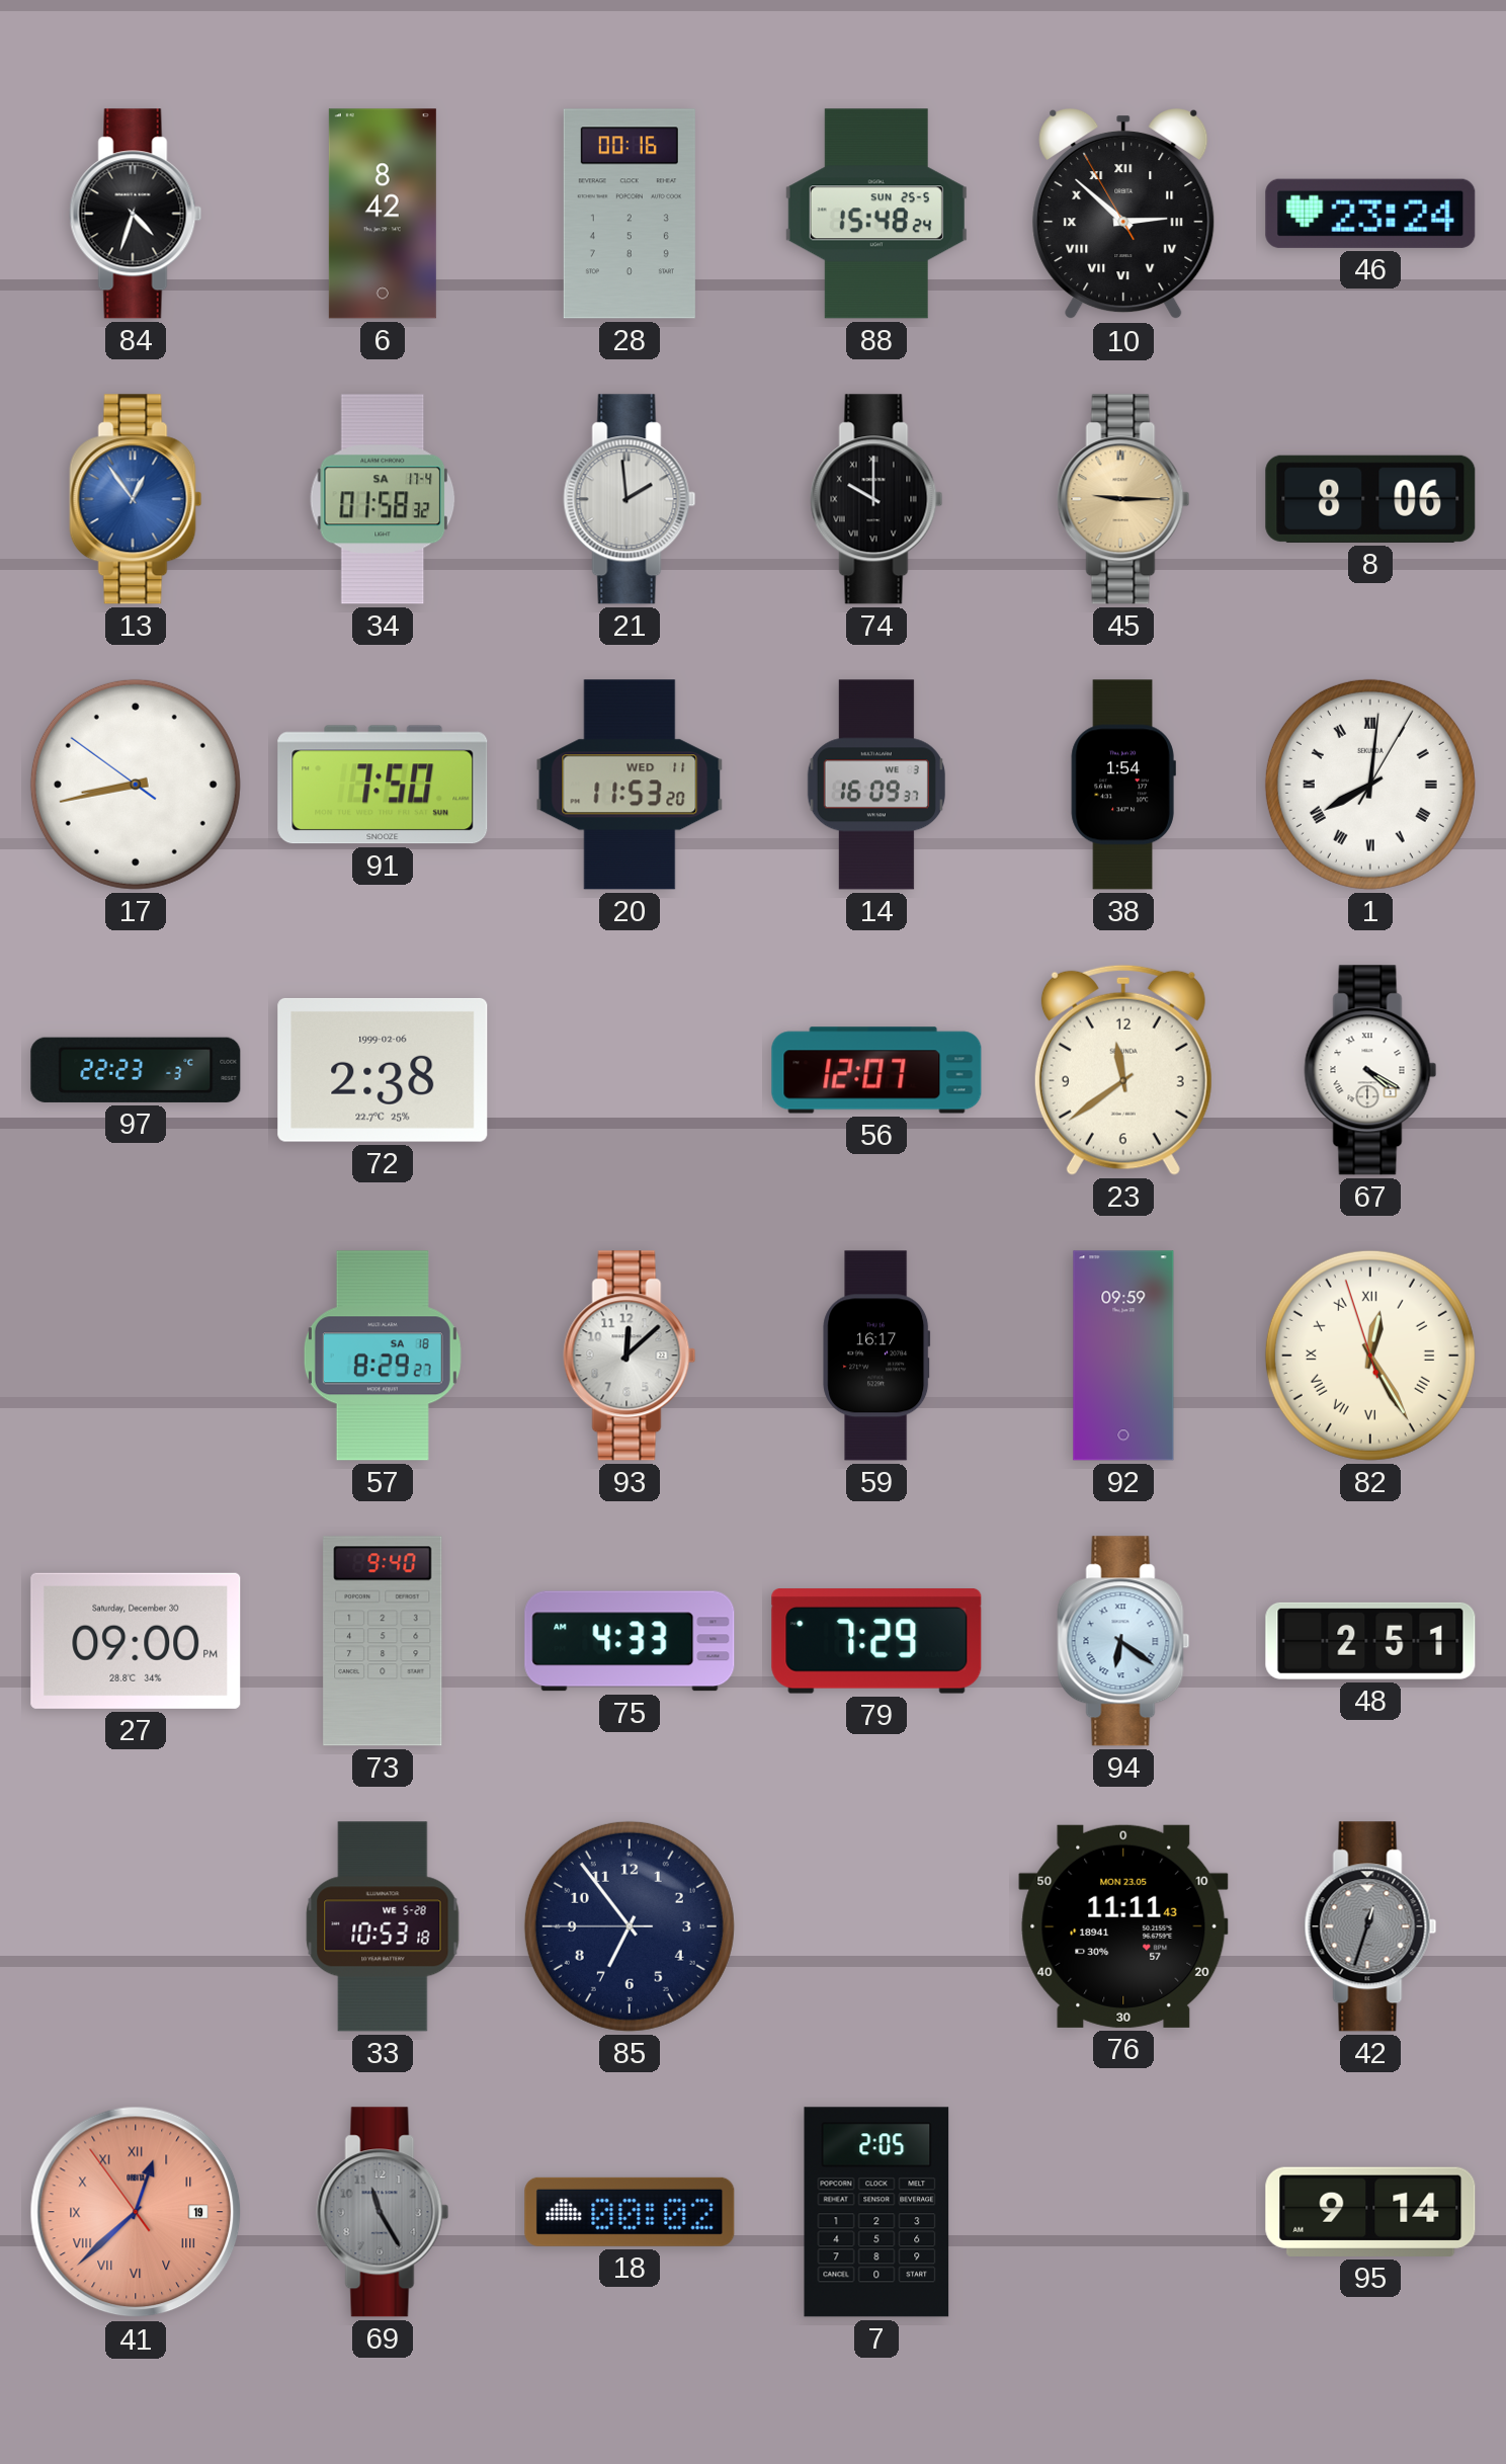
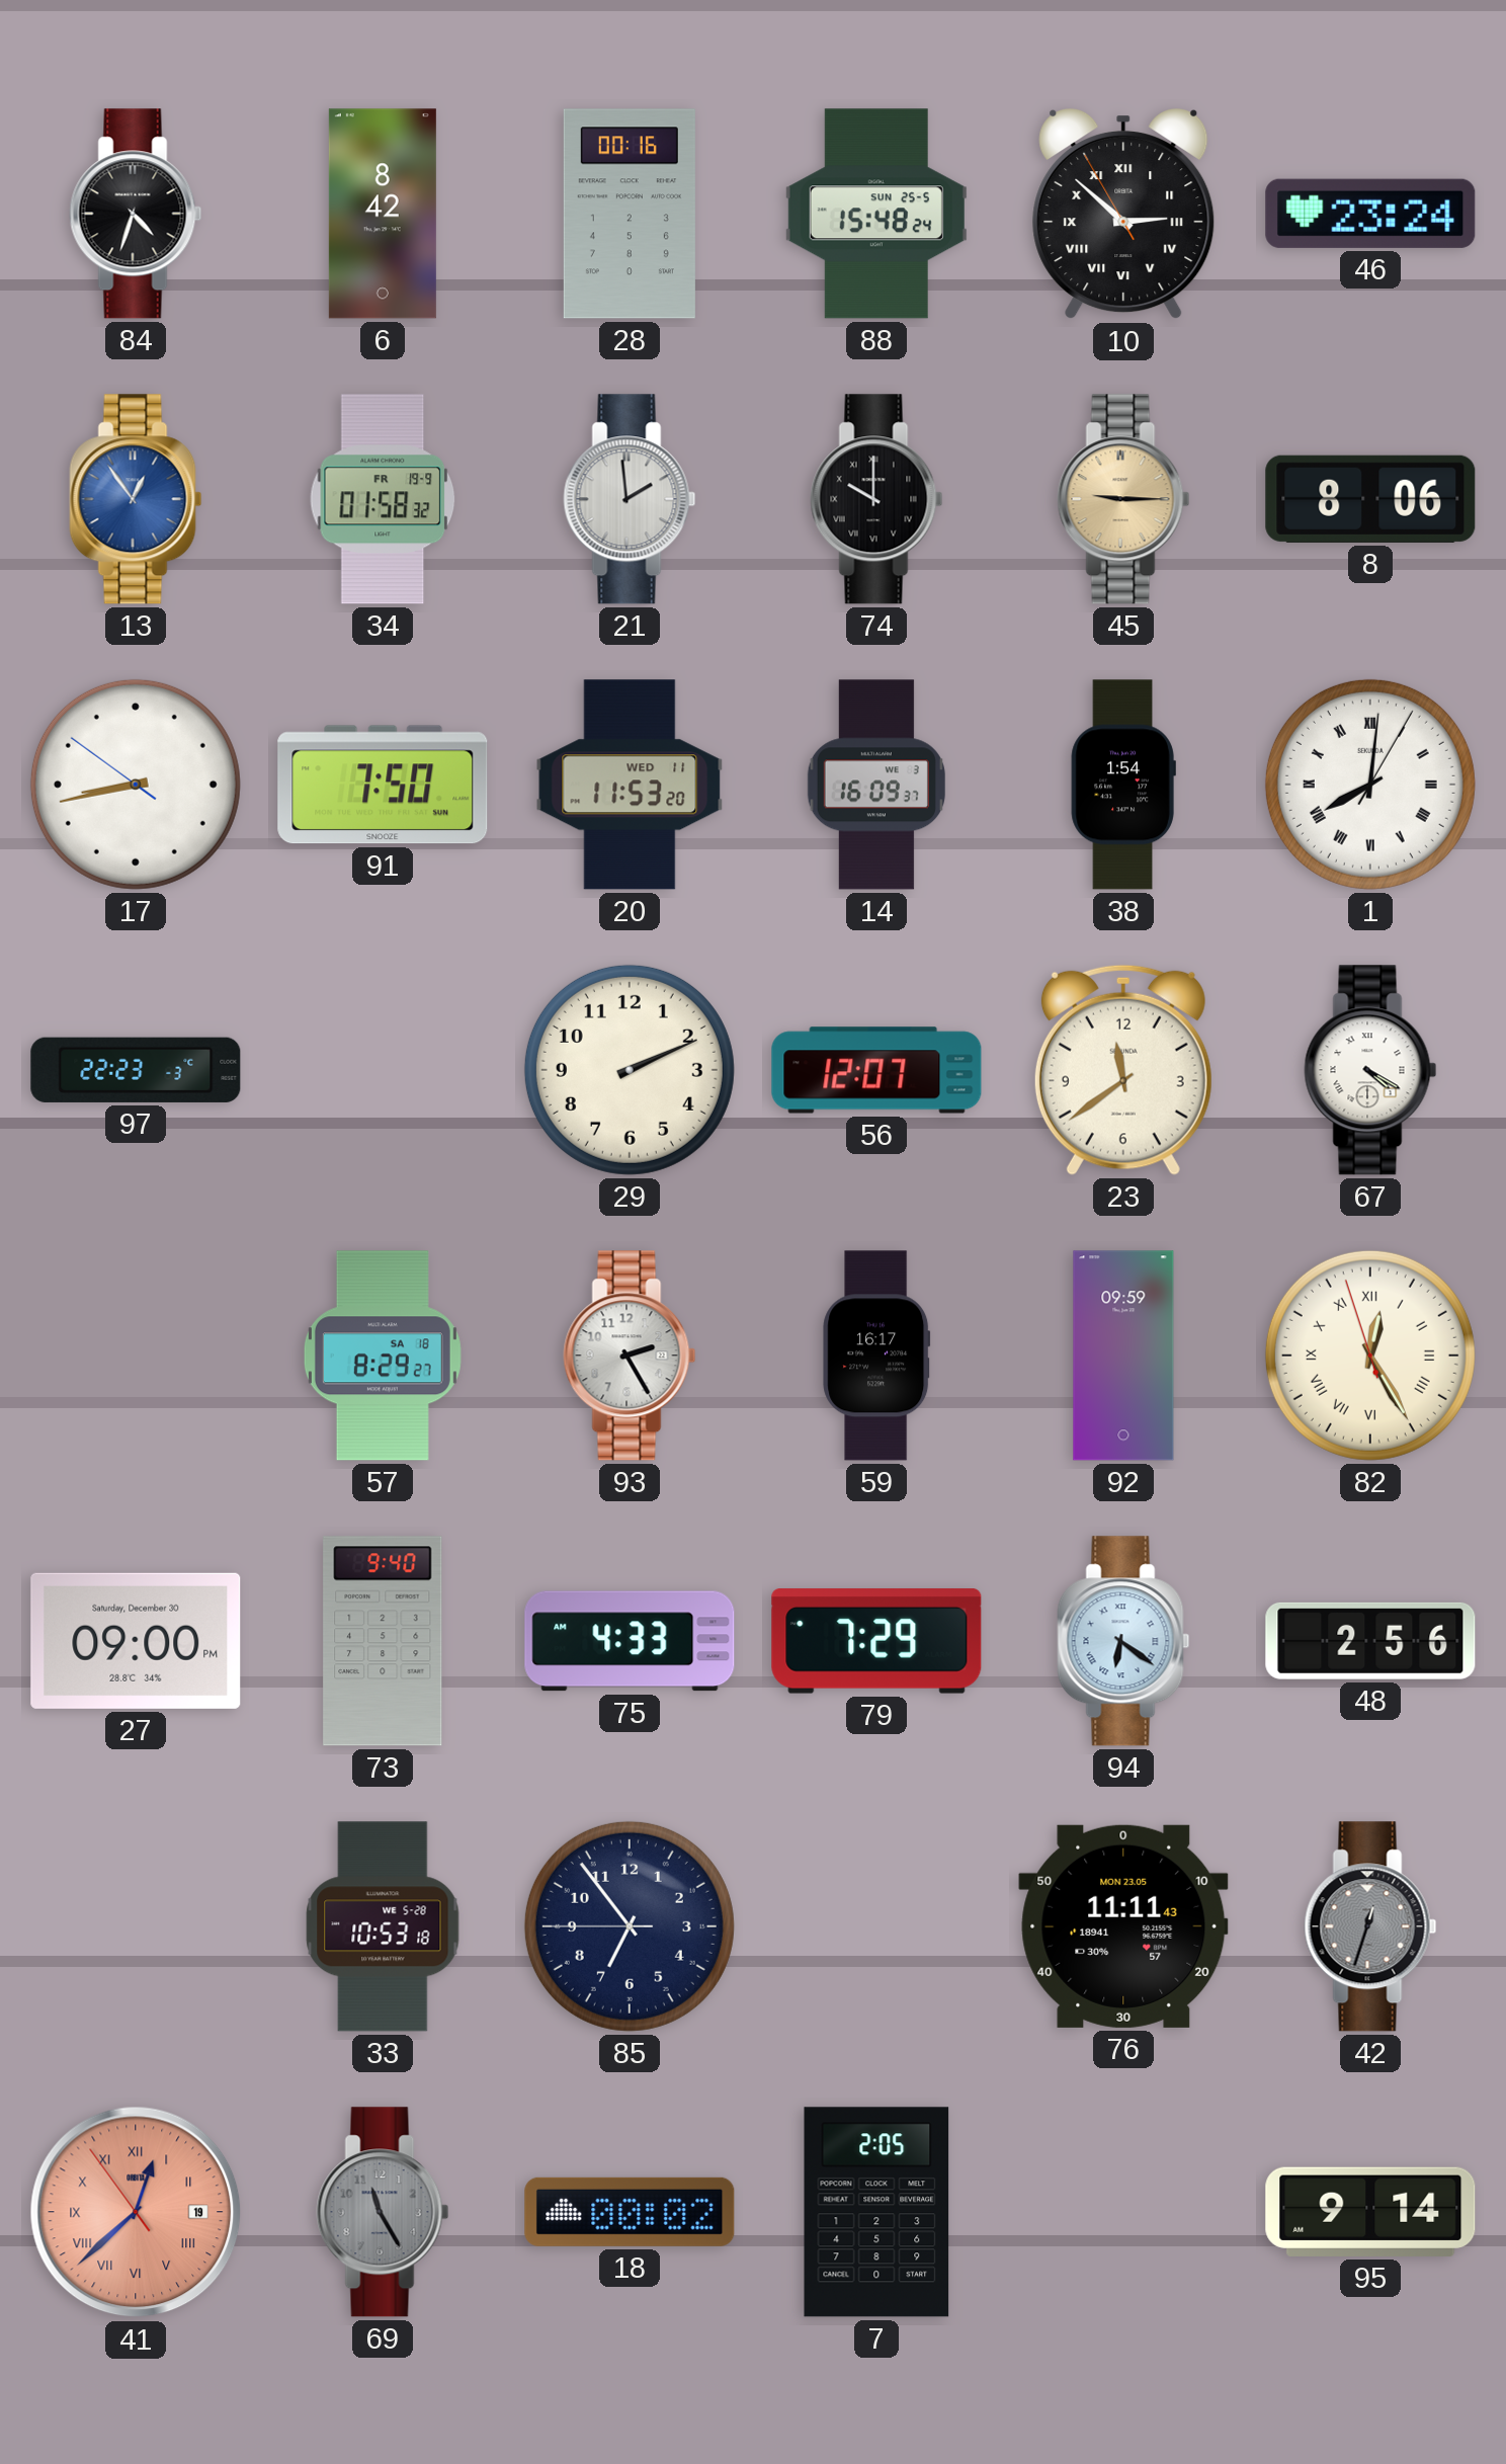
34 date: SA 17-4 -> FR 19-9
72: 2:38 -> none
29: none -> 2:11
93: 12:08 -> 2:25
48: 2:51 -> 2:56
